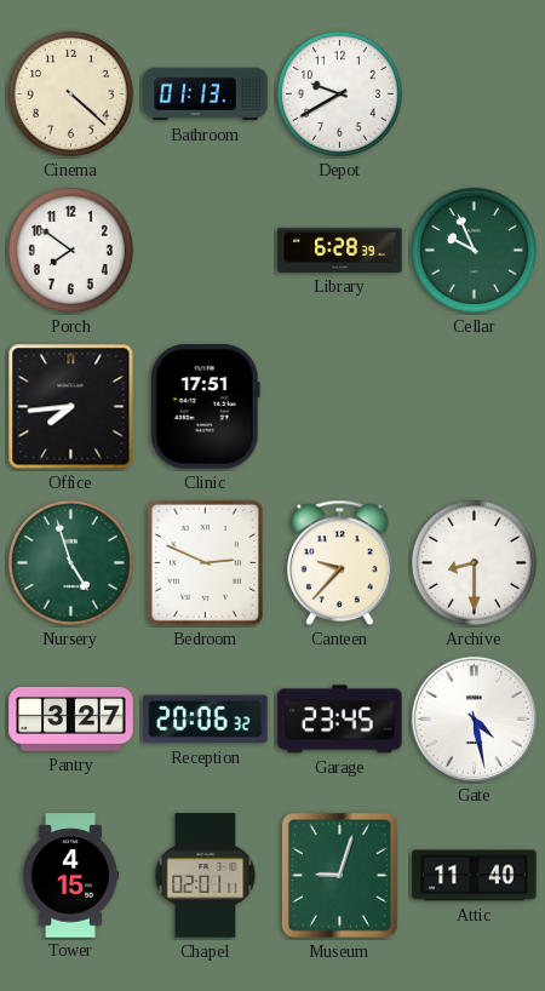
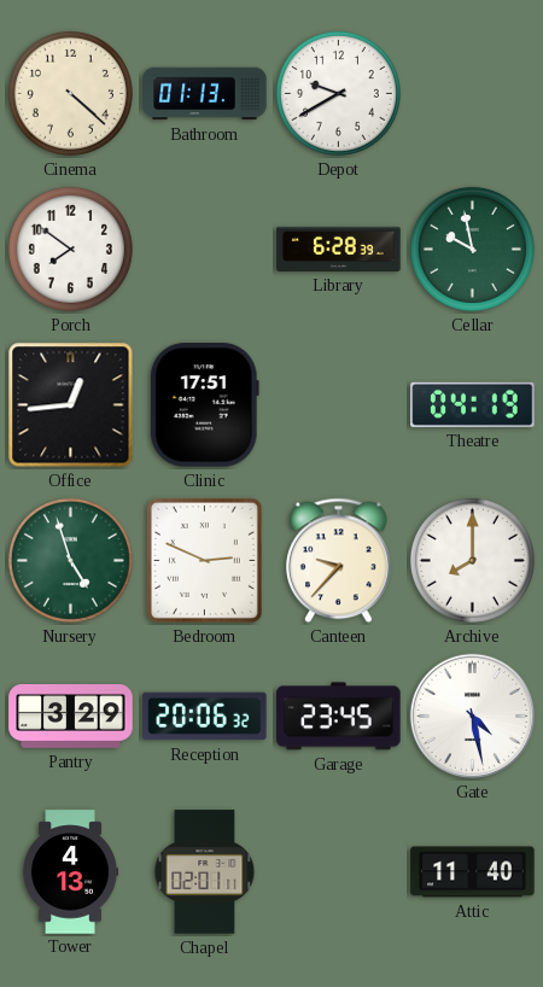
Cellar: 9:56 -> 9:58
Office: 7:44 -> 12:44
Theatre: none -> 04:19
Archive: 8:30 -> 8:00
Pantry: 3:27 -> 3:29
Tower: 4:15 -> 4:13
Museum: 9:03 -> none
